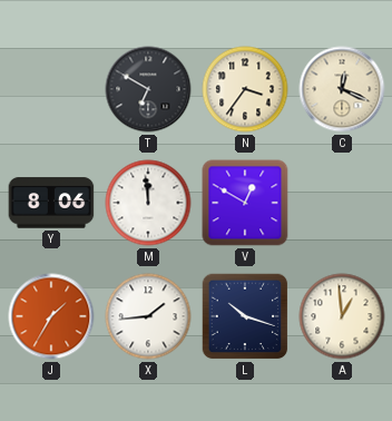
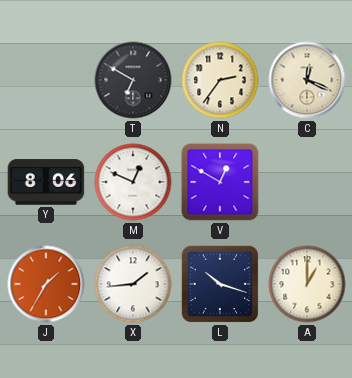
N: 3:36 -> 2:36
M: 11:59 -> 12:49
A: 12:59 -> 1:00
